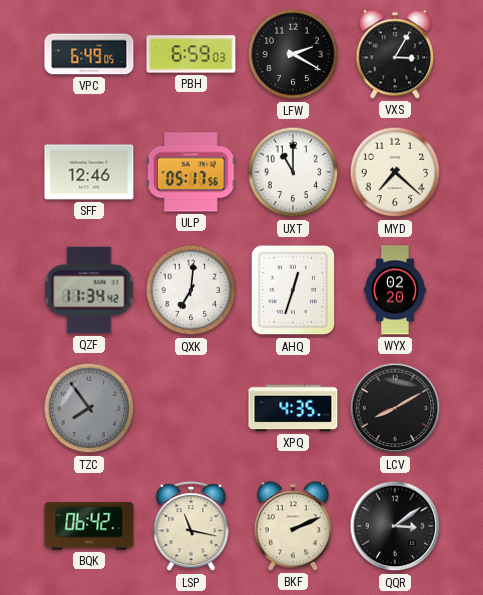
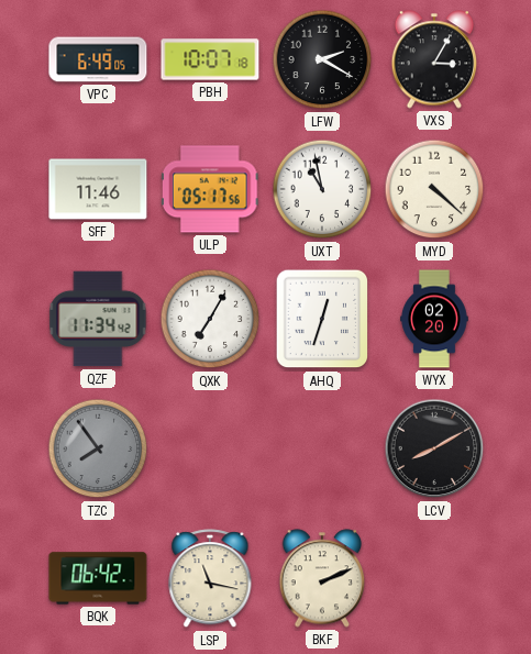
PBH: 6:59 -> 10:07
SFF: 12:46 -> 11:46
UXT: 11:00 -> 10:58
MYD: 7:22 -> 4:22
QXK: 7:01 -> 7:05
XPQ: 4:35 -> none
QQR: 3:09 -> none
